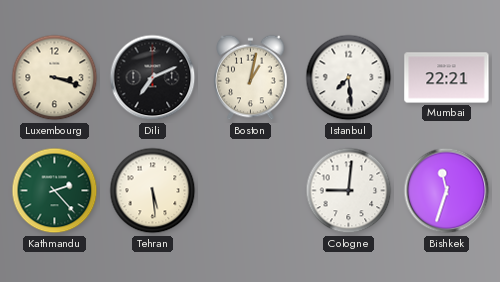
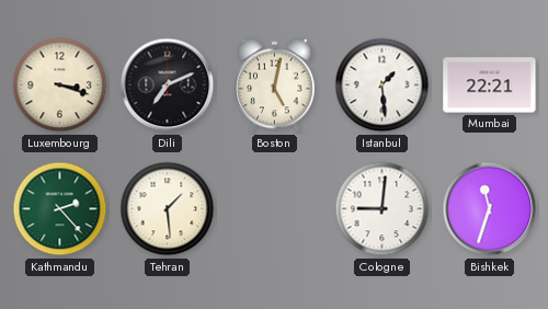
Boston: 1:02 -> 5:02
Istanbul: 7:29 -> 1:29
Tehran: 5:29 -> 1:29
